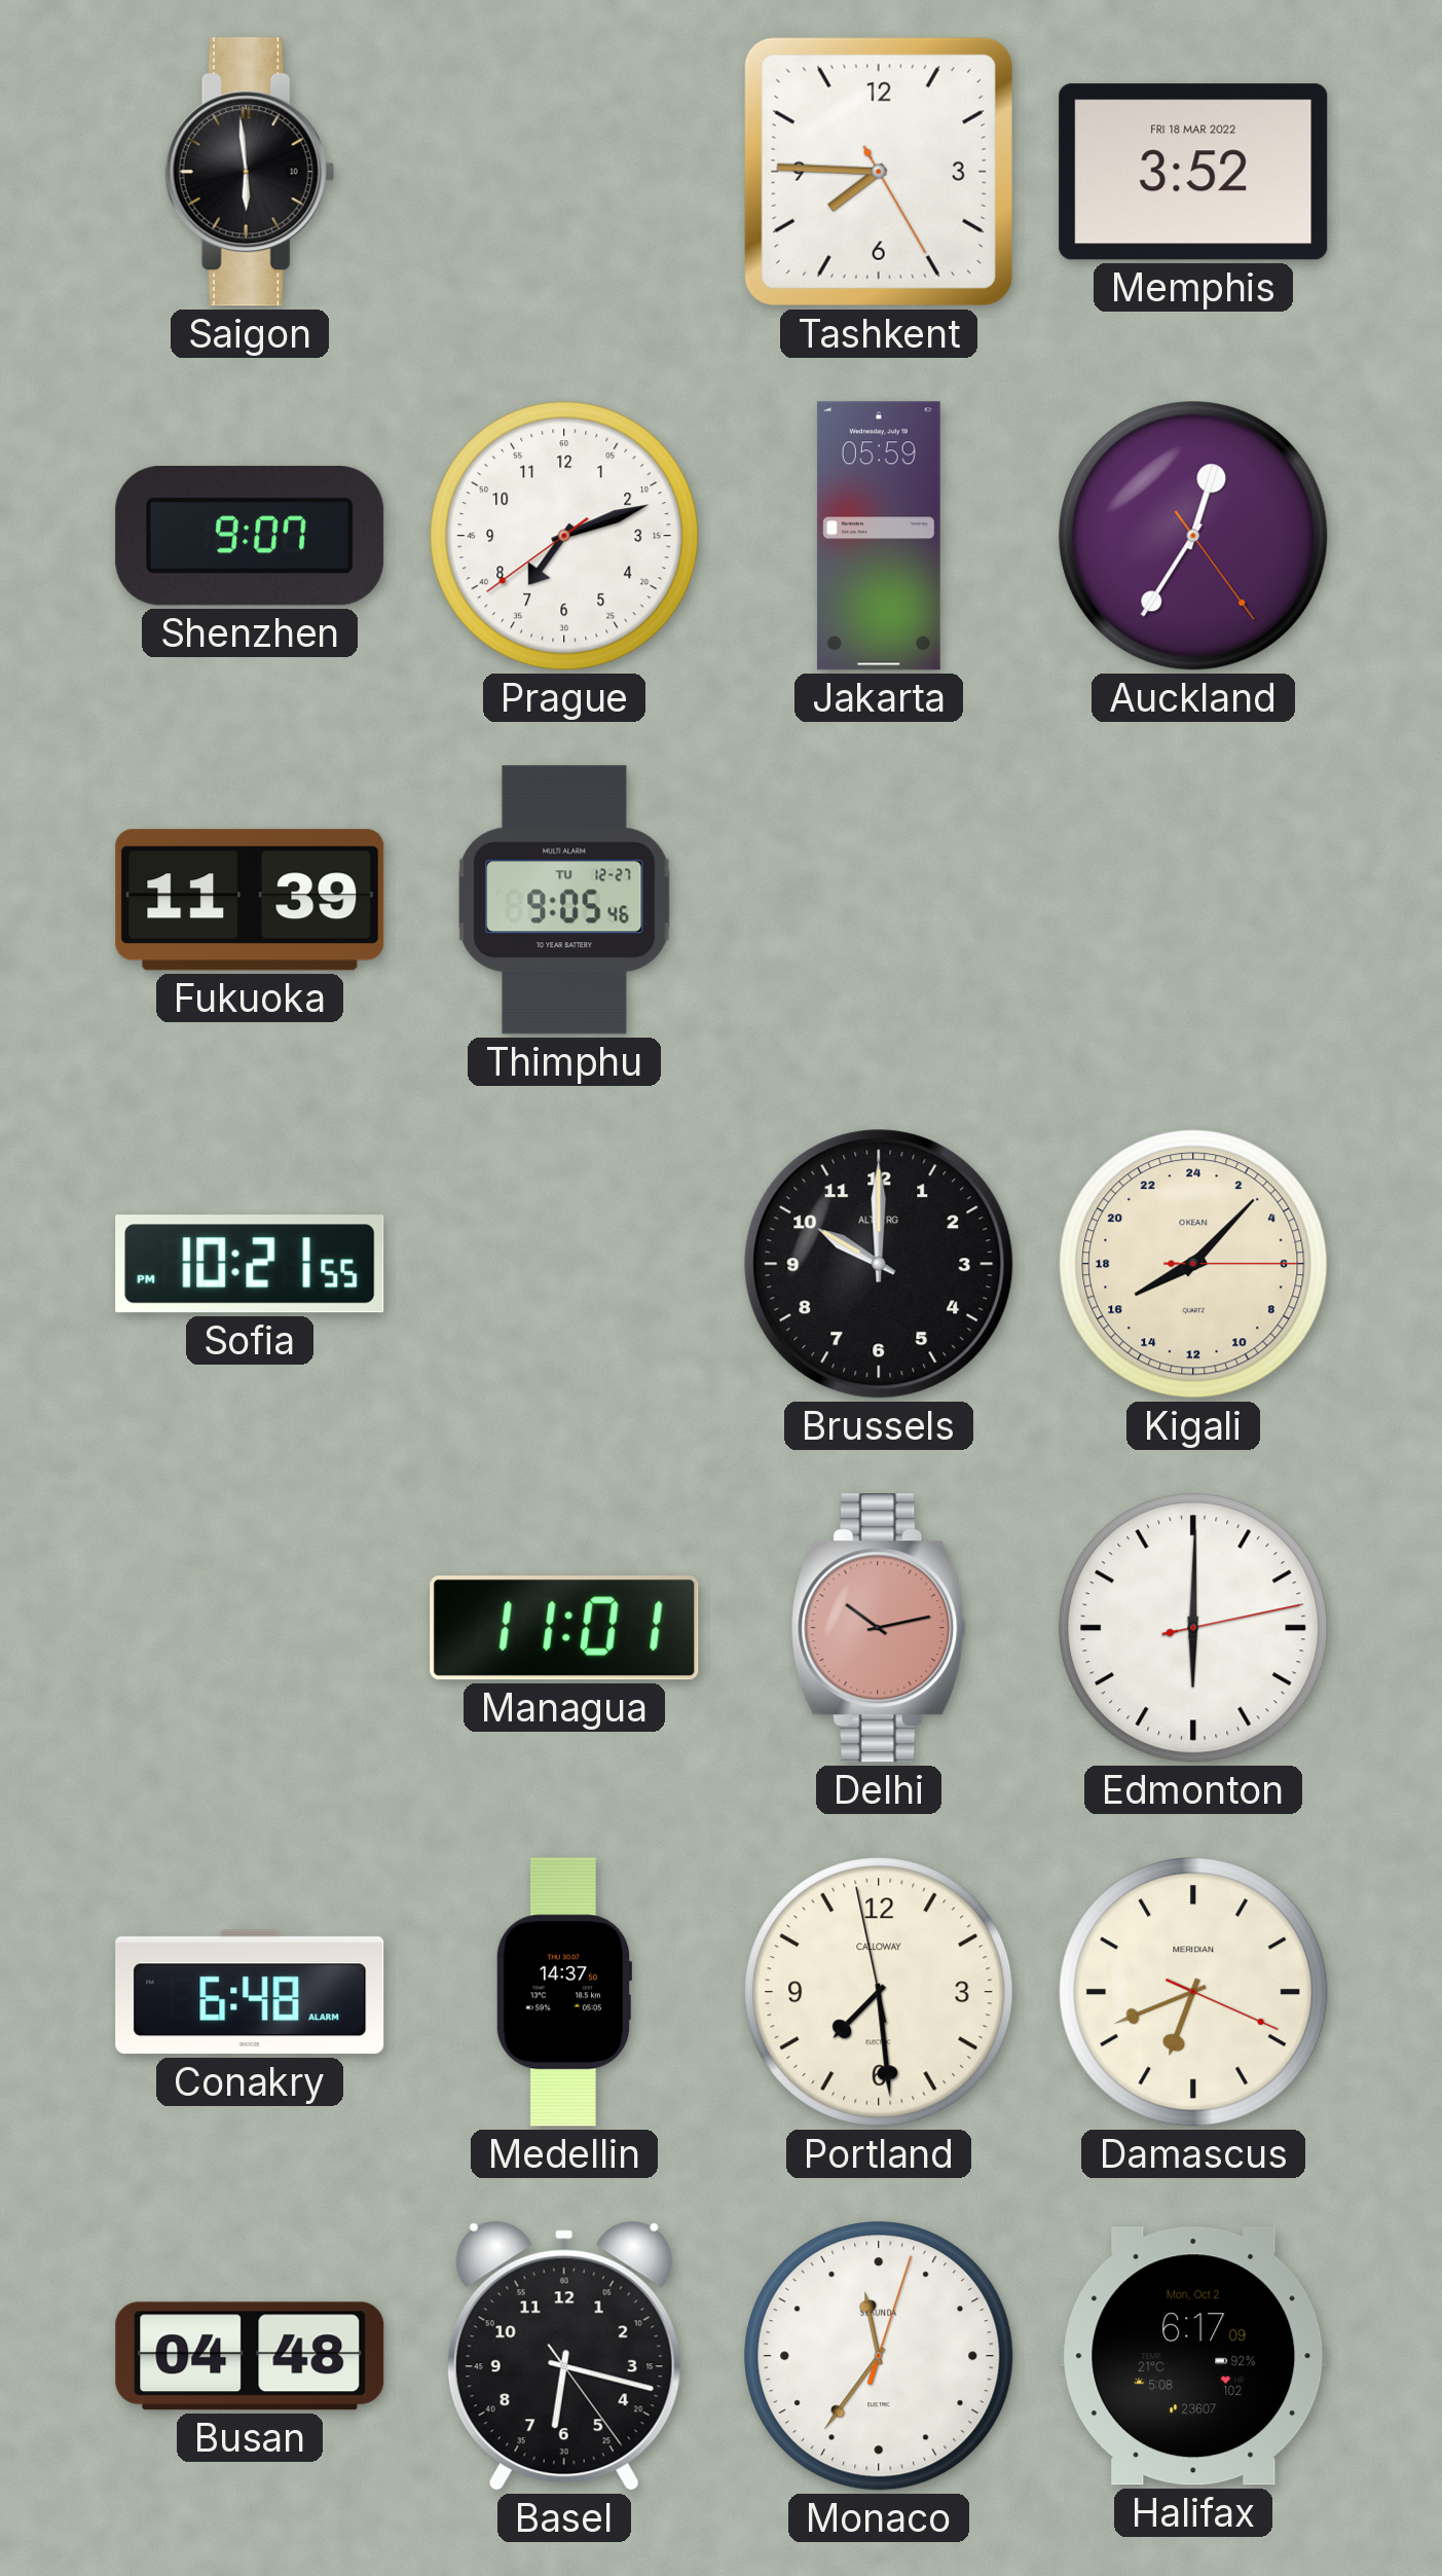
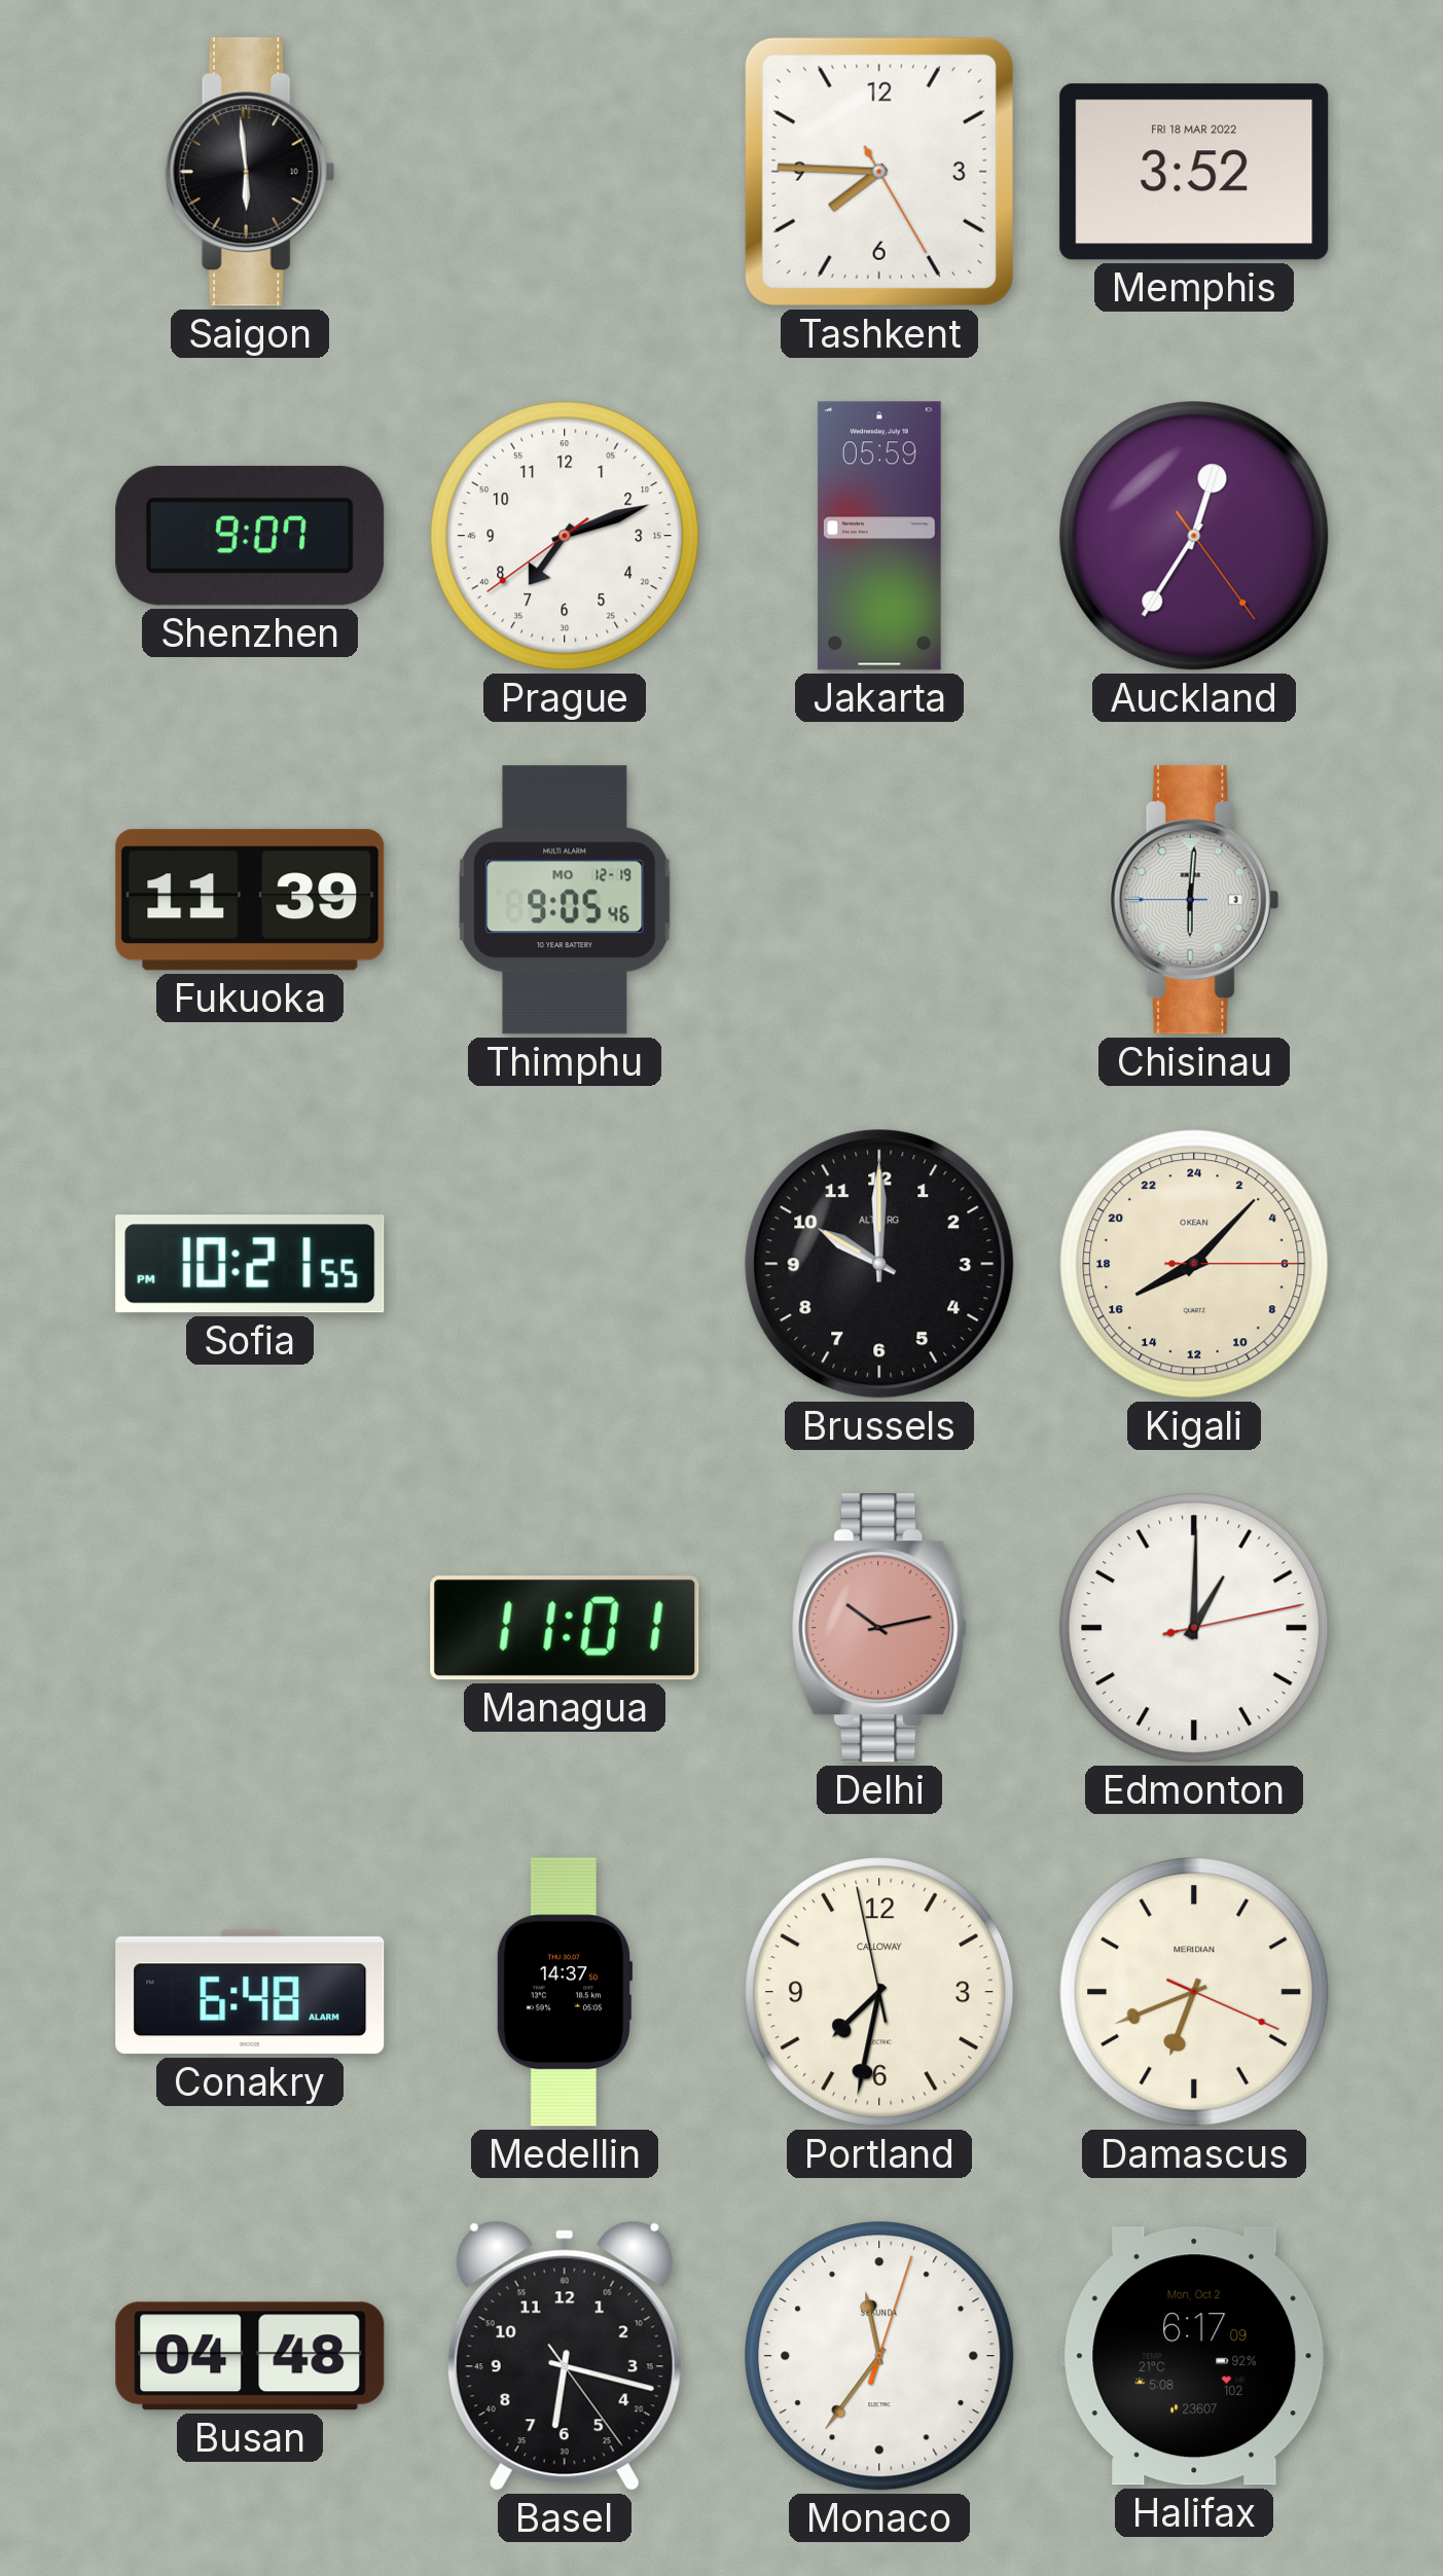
Thimphu date: TU 12-27 -> MO 12-19
Chisinau: none -> 6:00
Edmonton: 6:00 -> 1:00
Portland: 7:28 -> 7:31
